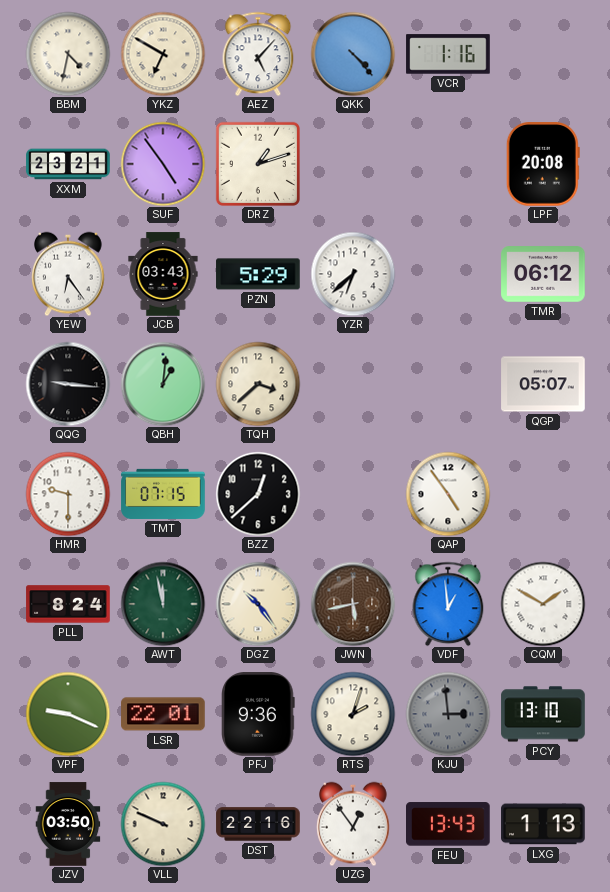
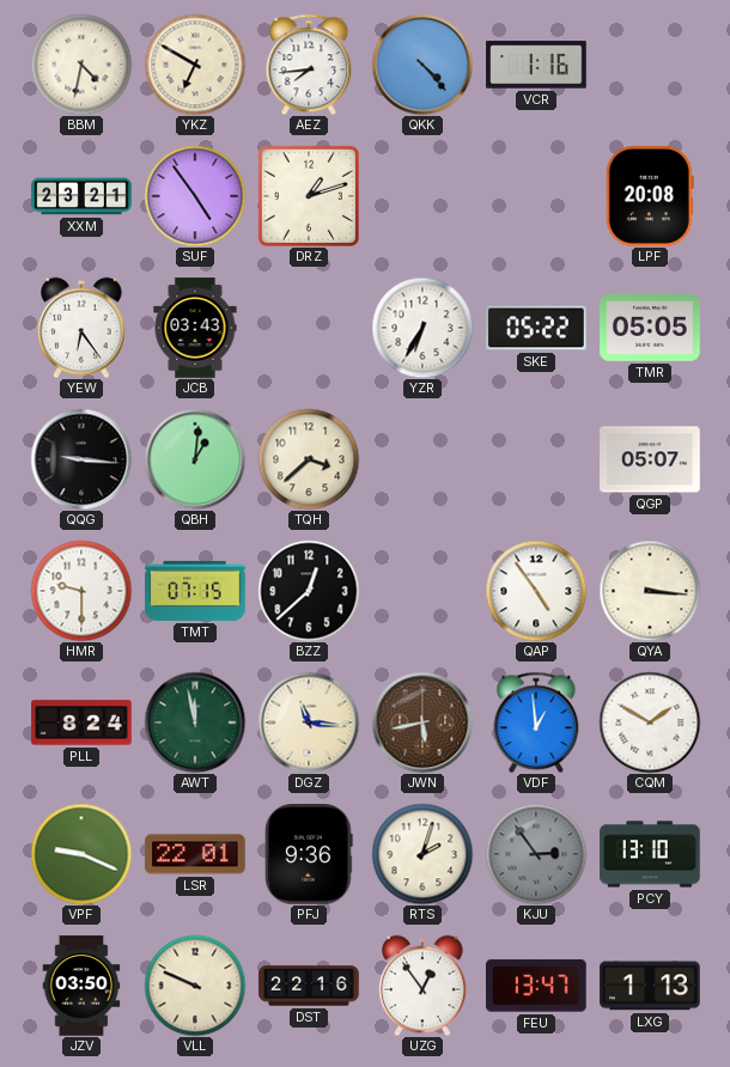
AEZ: 5:07 -> 7:44
PZN: 5:29 -> none
YZR: 6:38 -> 6:35
SKE: none -> 05:22
TMR: 06:12 -> 05:05
QYA: none -> 3:16
DGZ: 10:24 -> 11:16
KJU: 2:59 -> 2:54
FEU: 13:43 -> 13:47
